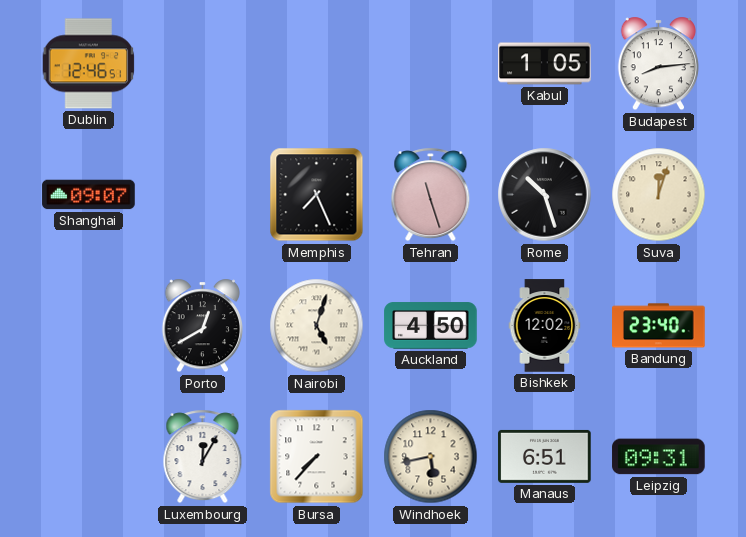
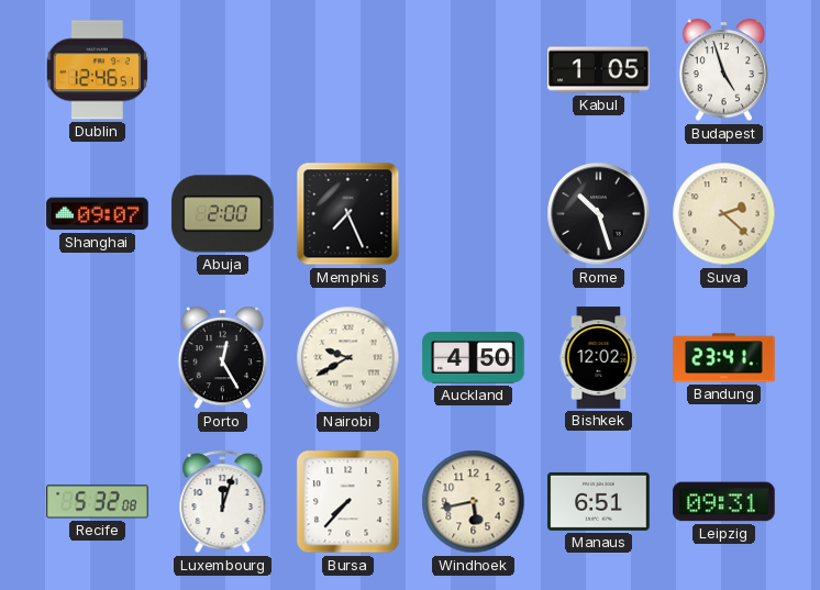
Budapest: 8:14 -> 4:57
Abuja: none -> 2:00
Tehran: 11:27 -> none
Suva: 12:03 -> 2:22
Porto: 12:40 -> 12:25
Nairobi: 5:03 -> 9:40
Bandung: 23:40 -> 23:41
Recife: none -> 5:32
Luxembourg: 12:05 -> 12:03
